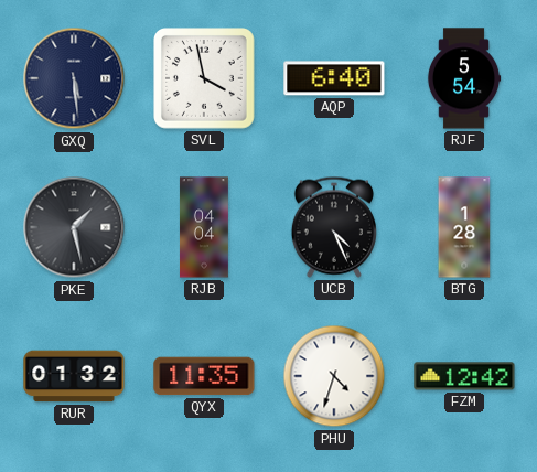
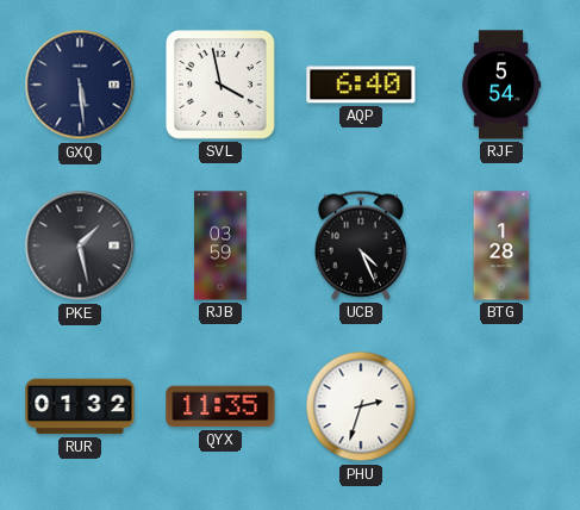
RJB: 04:04 -> 03:59
PHU: 4:33 -> 2:33
FZM: 12:42 -> none
